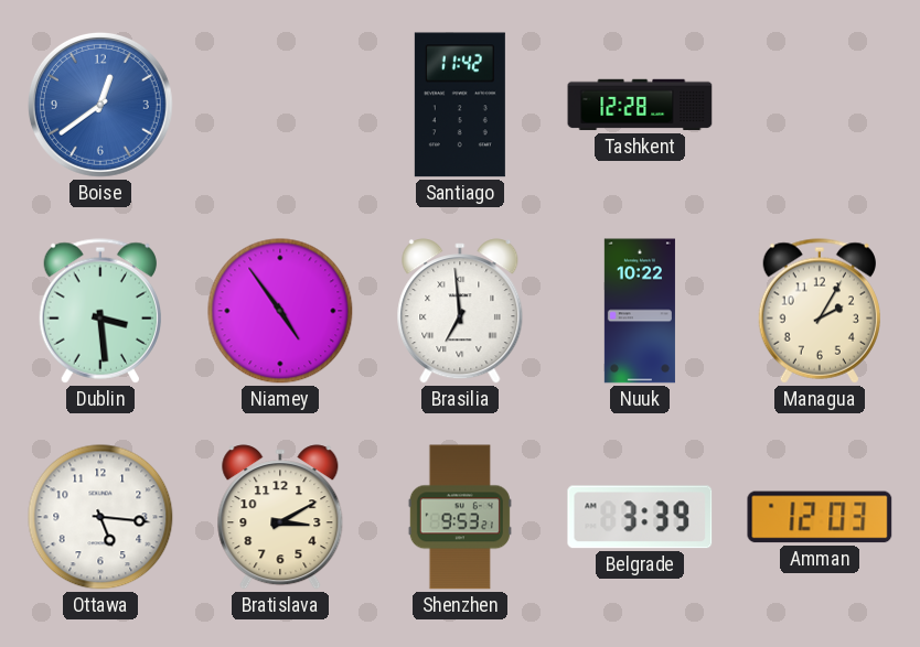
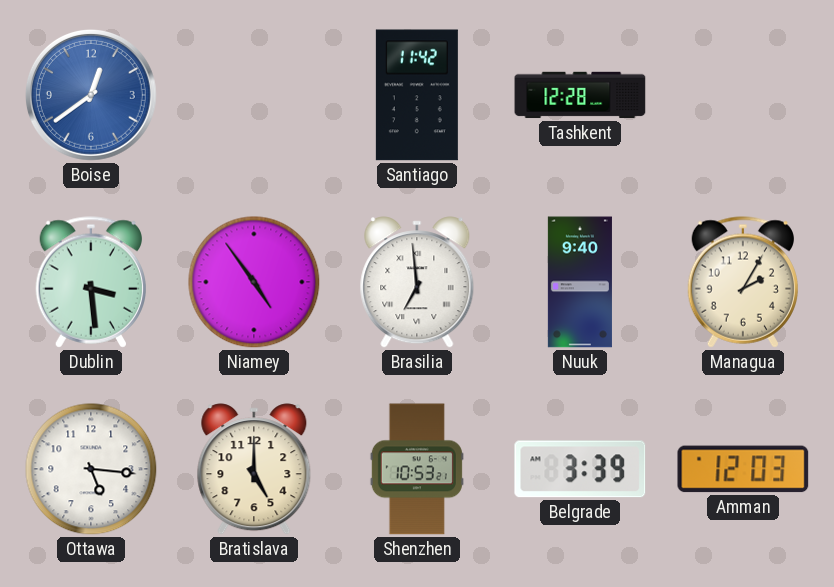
Nuuk: 10:22 -> 9:40
Bratislava: 3:10 -> 5:00
Shenzhen: 9:53 -> 10:53
